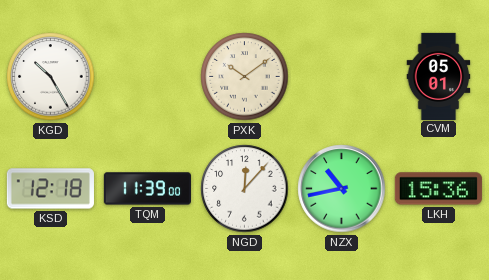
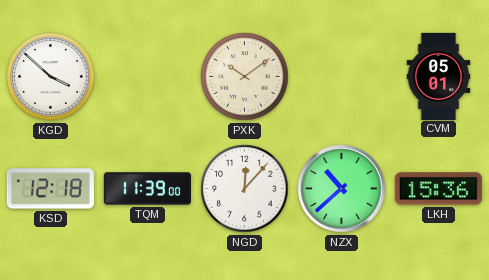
KGD: 10:25 -> 3:52
NZX: 10:43 -> 10:38
